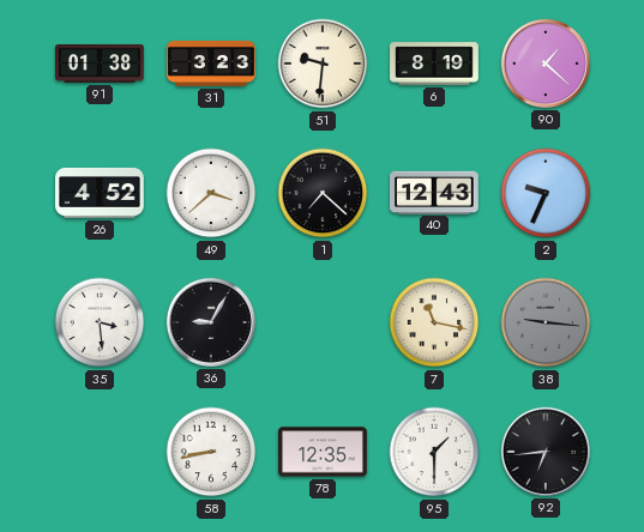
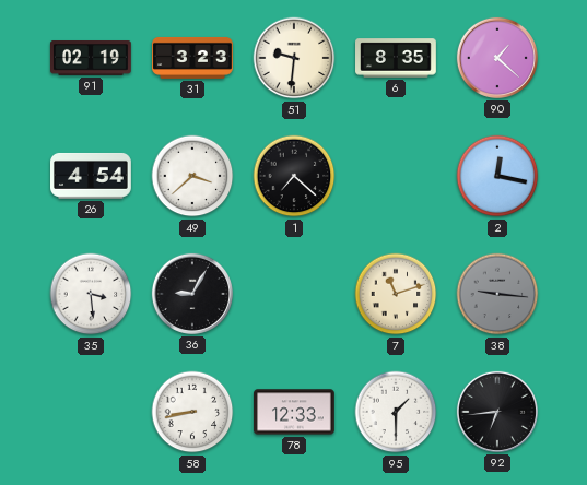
91: 01:38 -> 02:19
6: 8:19 -> 8:35
26: 4:52 -> 4:54
40: 12:43 -> none
2: 9:34 -> 12:17
7: 11:17 -> 11:12
78: 12:35 -> 12:33
